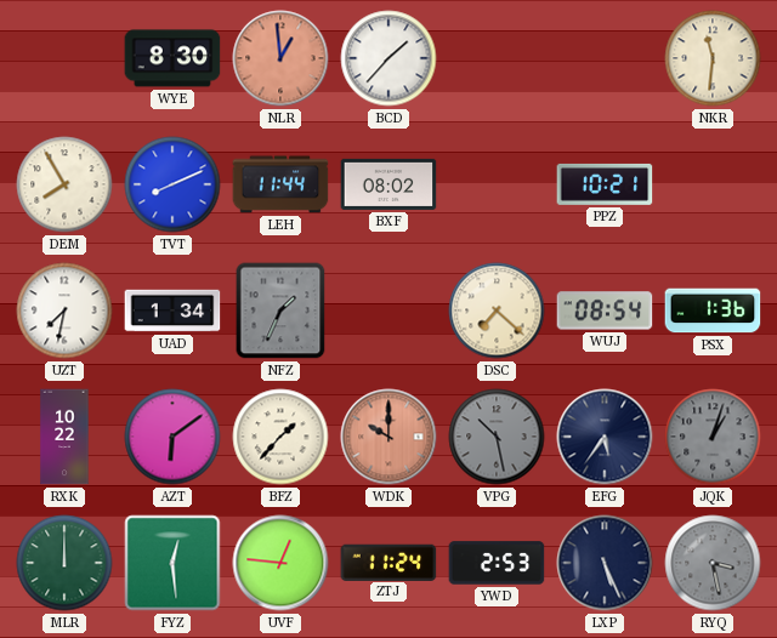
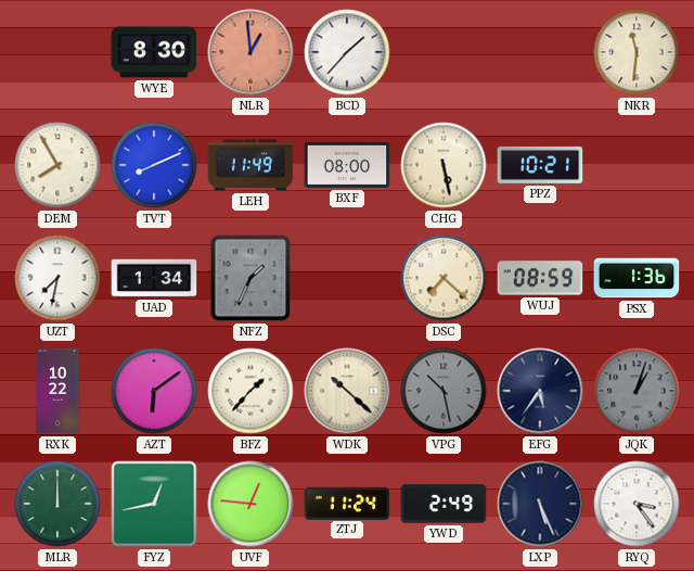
LEH: 11:44 -> 11:49
BXF: 08:02 -> 08:00
CHG: none -> 5:28
WUJ: 08:54 -> 08:59
WDK: 10:00 -> 10:22
WDK dial: salmon -> cream
FYZ: 12:29 -> 12:43
YWD: 2:53 -> 2:49
RYQ: 3:28 -> 3:24
RYQ dial: grey -> white
